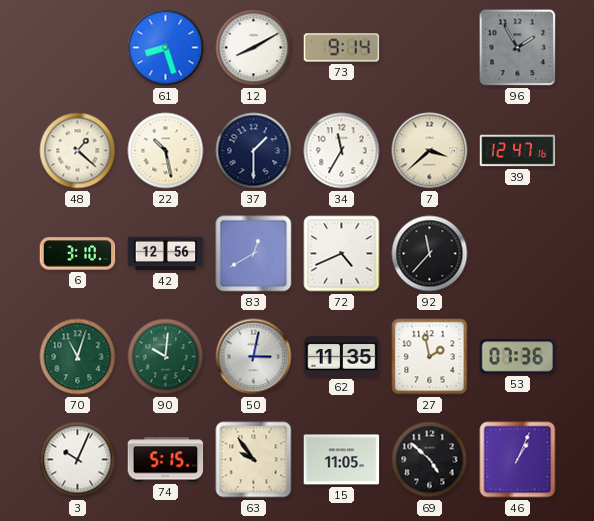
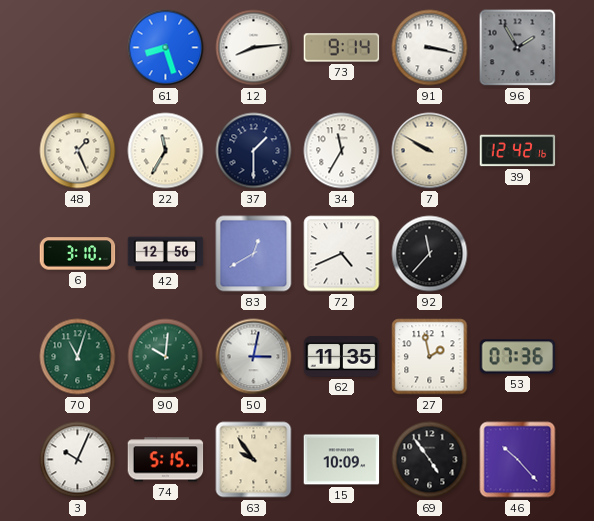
12: 8:10 -> 8:14
91: none -> 3:17
48: 1:22 -> 1:26
22: 10:28 -> 11:35
7: 3:38 -> 9:50
39: 12:47 -> 12:42
15: 11:05 -> 10:09
69: 4:52 -> 4:54
46: 1:04 -> 10:23
